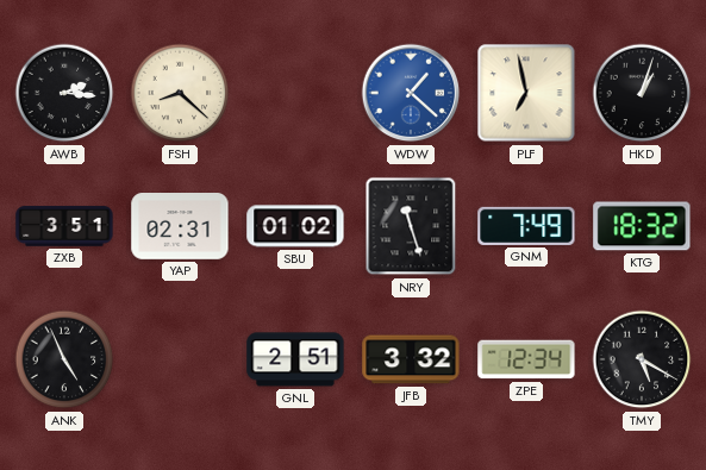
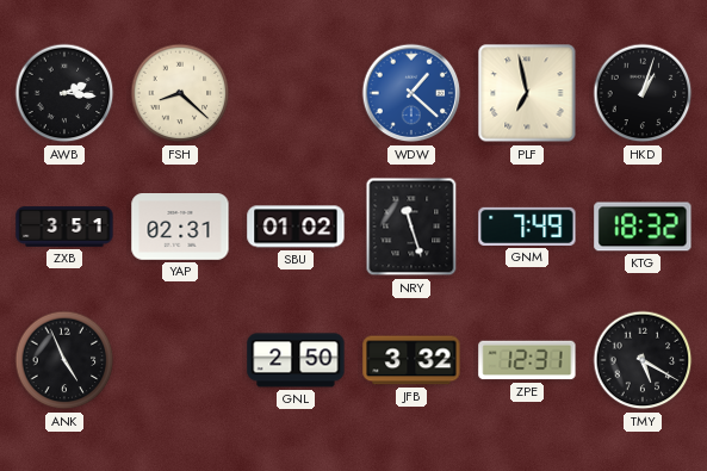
GNL: 2:51 -> 2:50
ZPE: 12:34 -> 12:31
